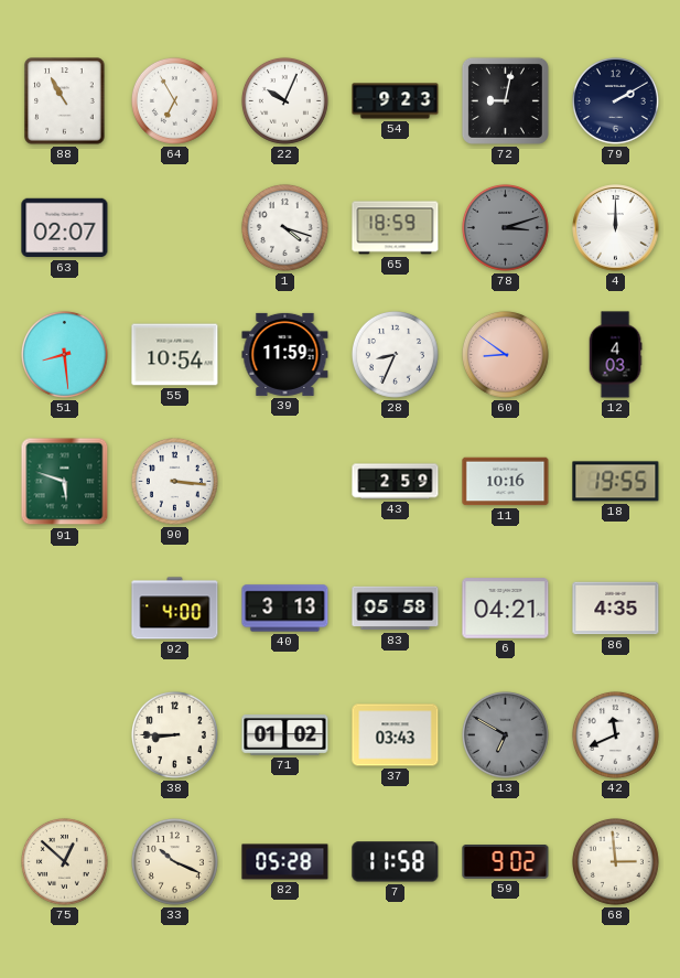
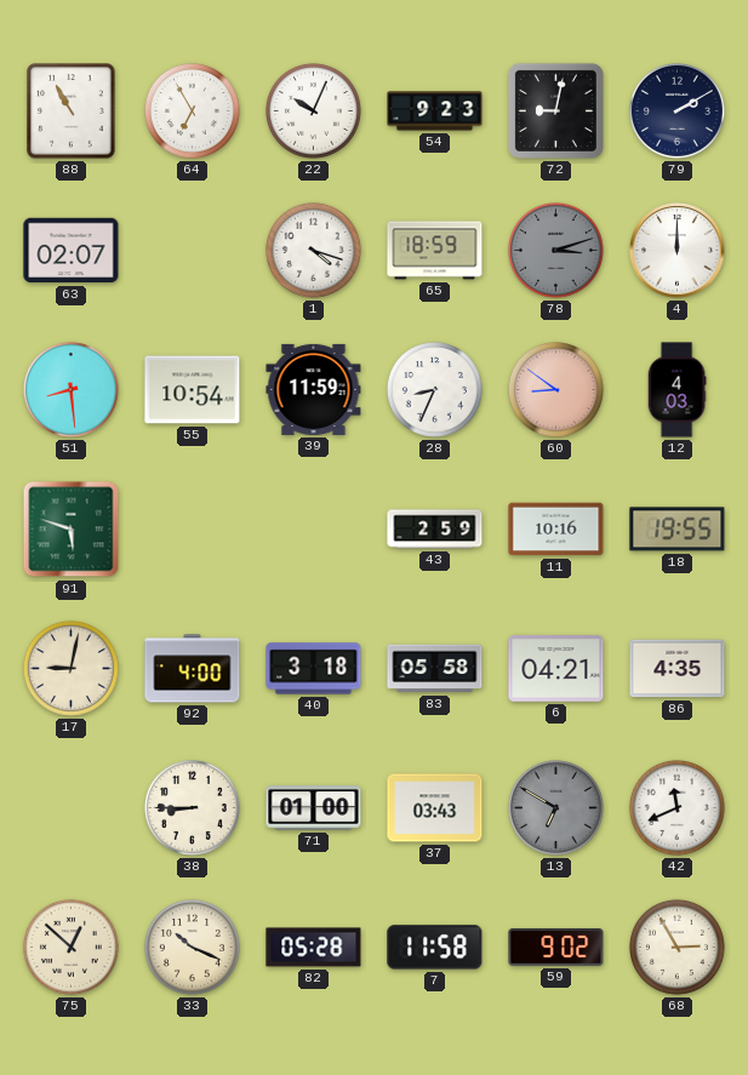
90: 3:16 -> none
17: none -> 9:02
40: 3:13 -> 3:18
71: 01:02 -> 01:00
68: 2:59 -> 2:55
